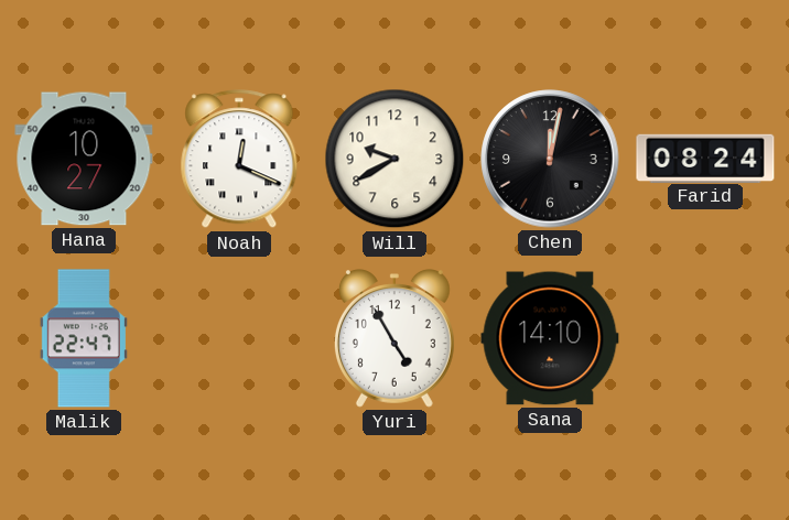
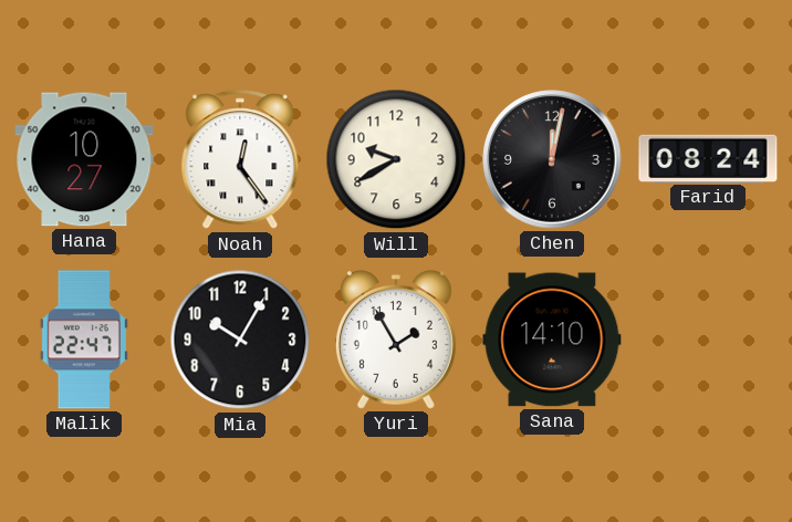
Noah: 12:19 -> 12:24
Mia: none -> 10:05
Yuri: 4:55 -> 1:55
